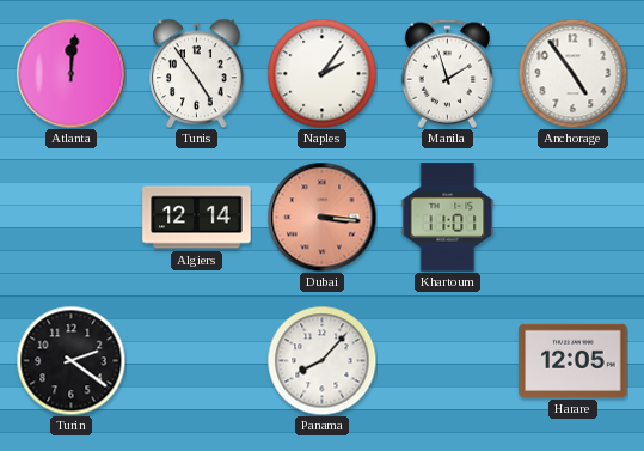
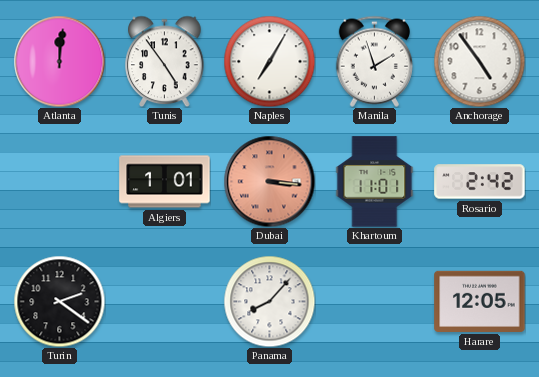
Naples: 2:06 -> 7:05
Algiers: 12:14 -> 1:01
Rosario: none -> 2:42
